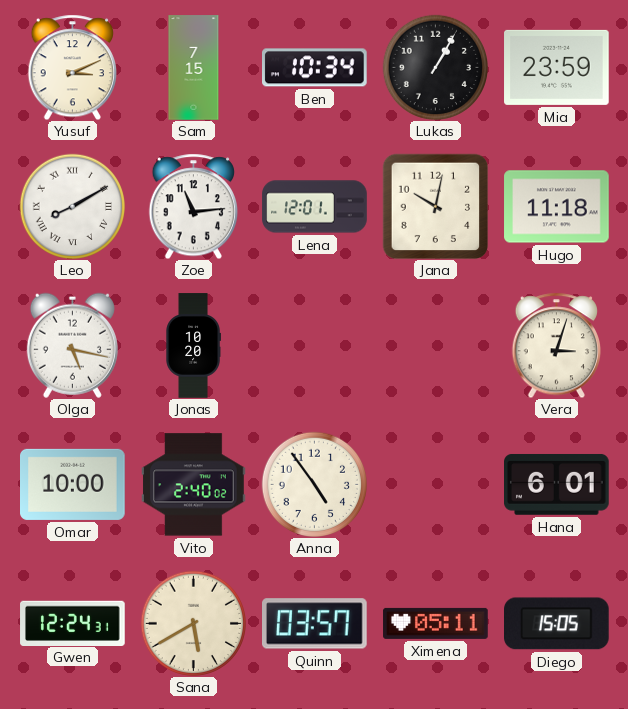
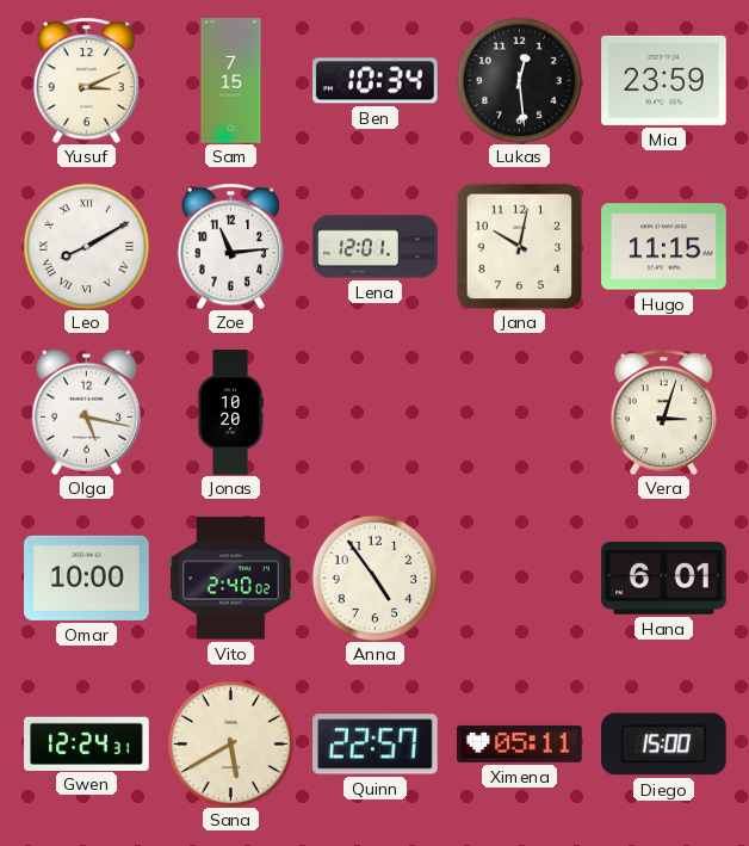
Lukas: 1:05 -> 12:29
Hugo: 11:18 -> 11:15
Quinn: 03:57 -> 22:57
Diego: 15:05 -> 15:00
